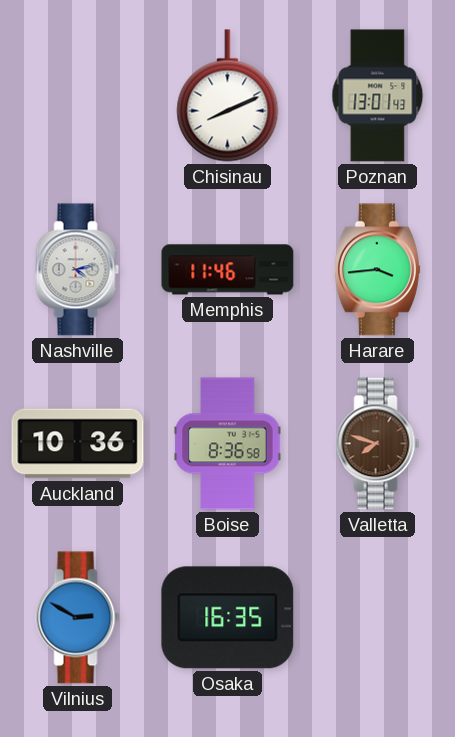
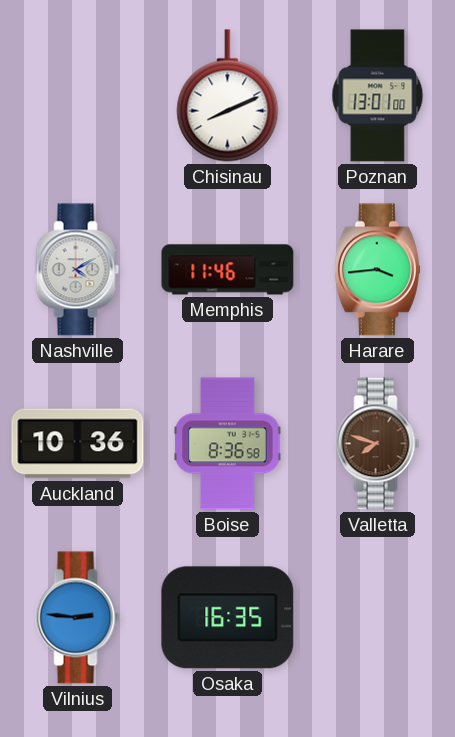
Poznan: 13:01:43 -> 13:01:00
Nashville: 4:13 -> 4:10
Vilnius: 2:50 -> 2:46
